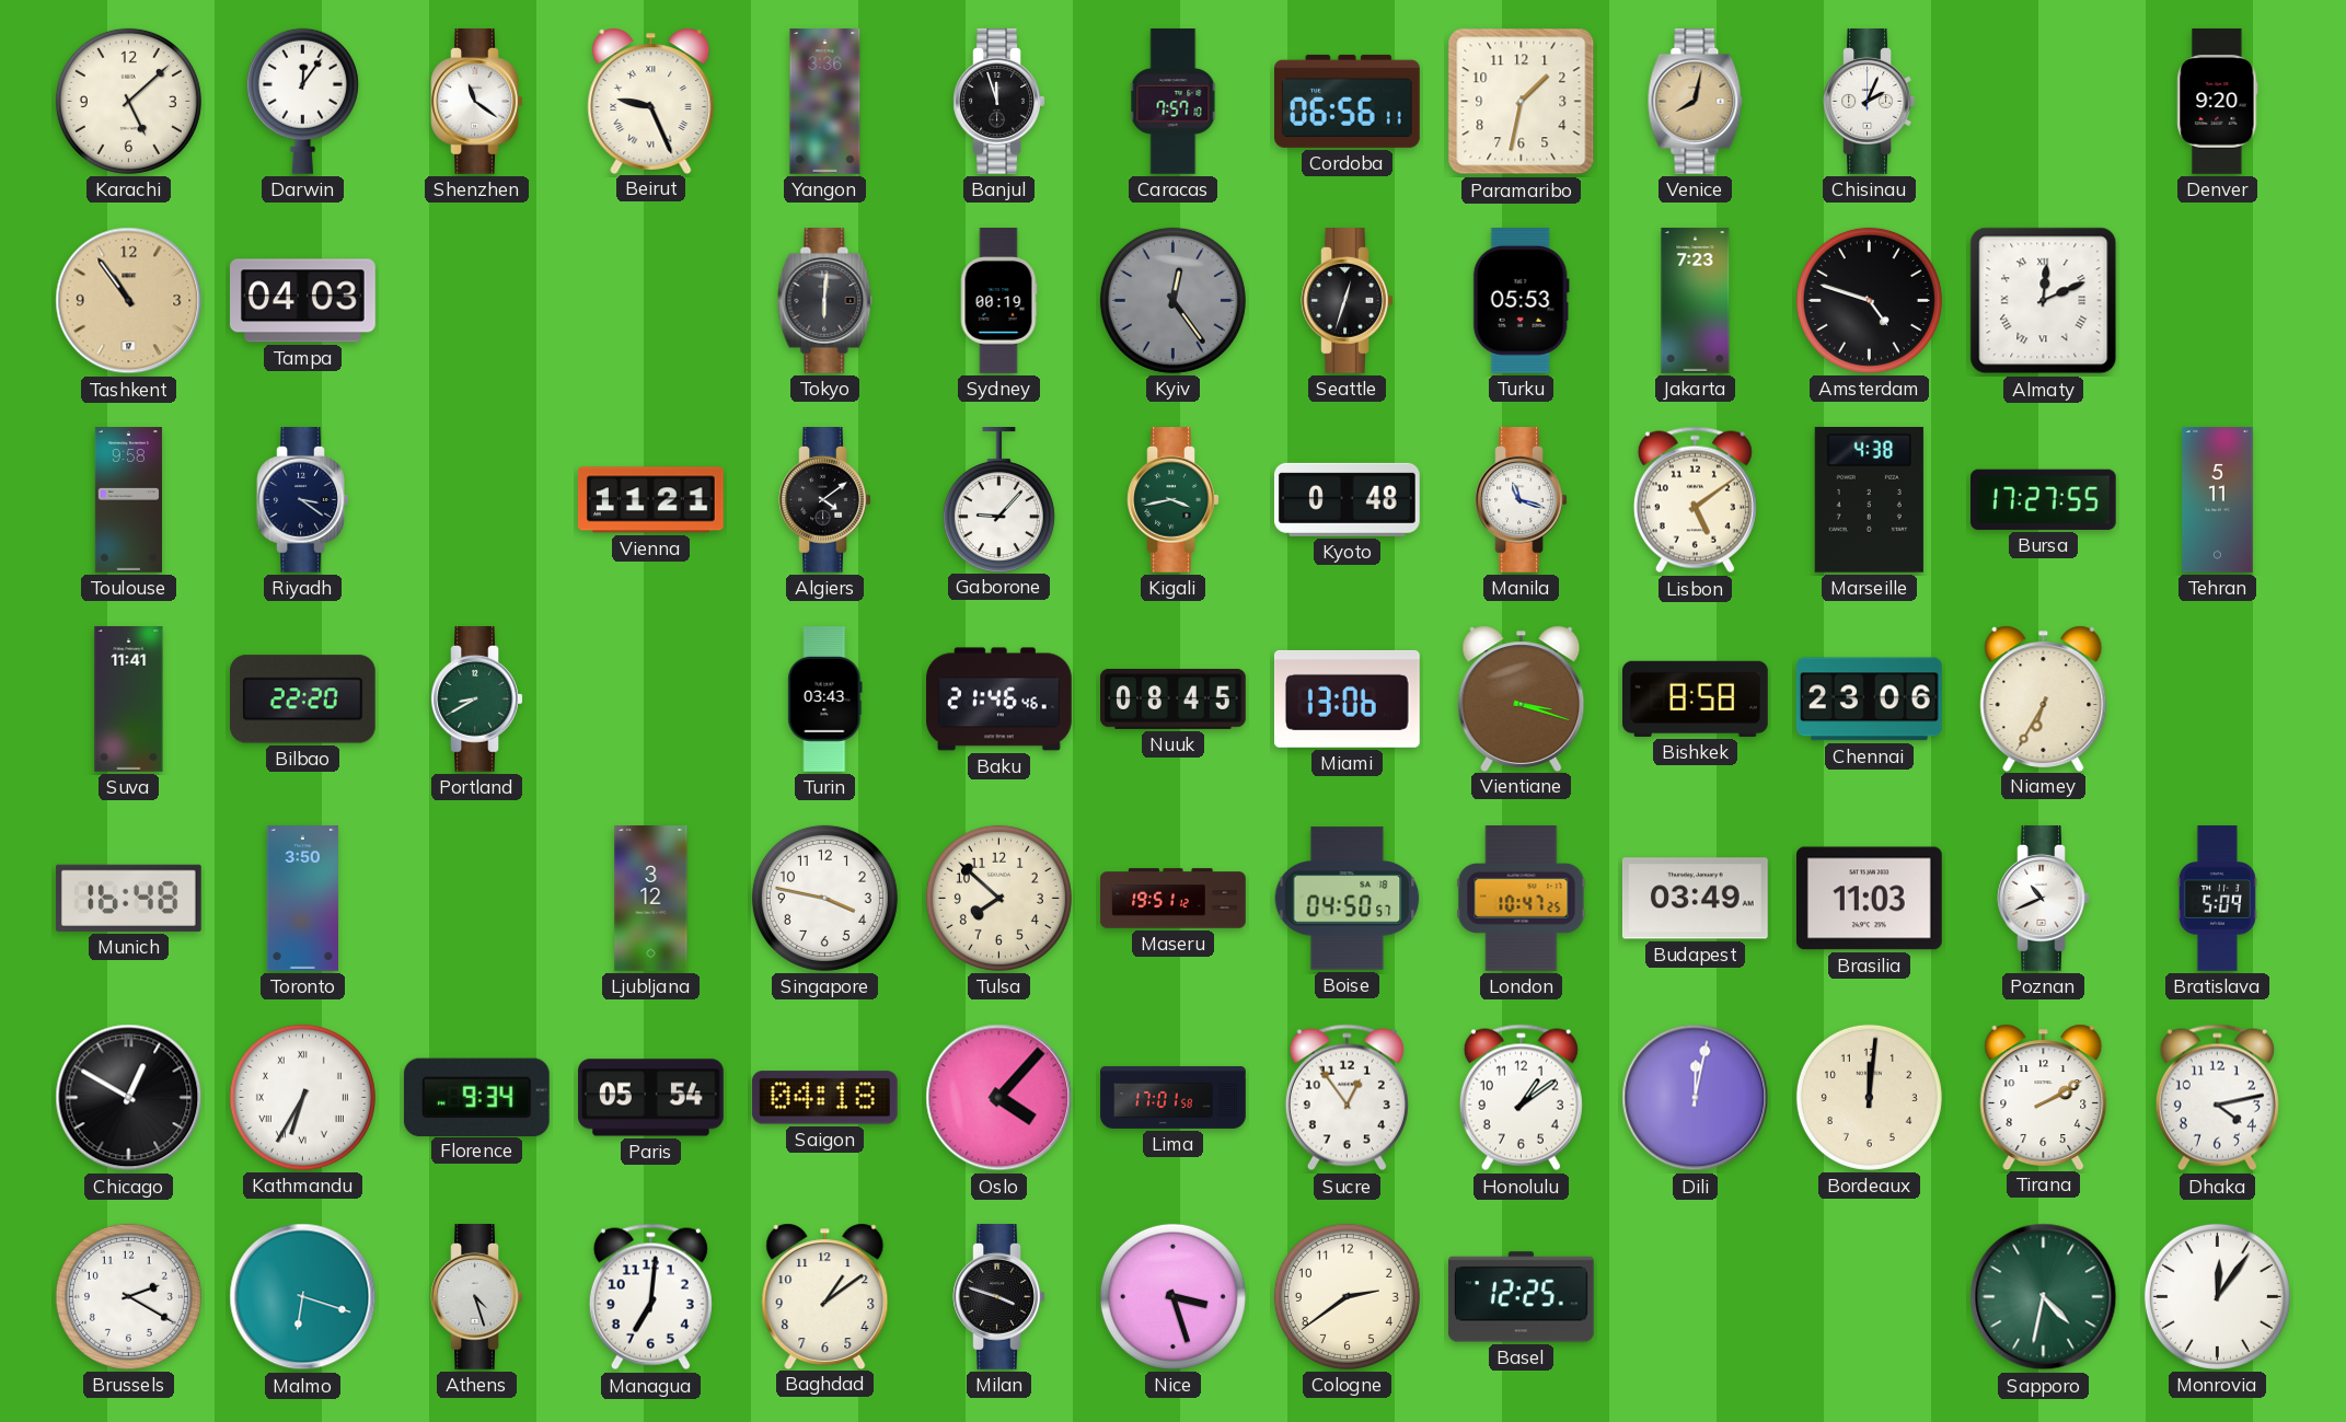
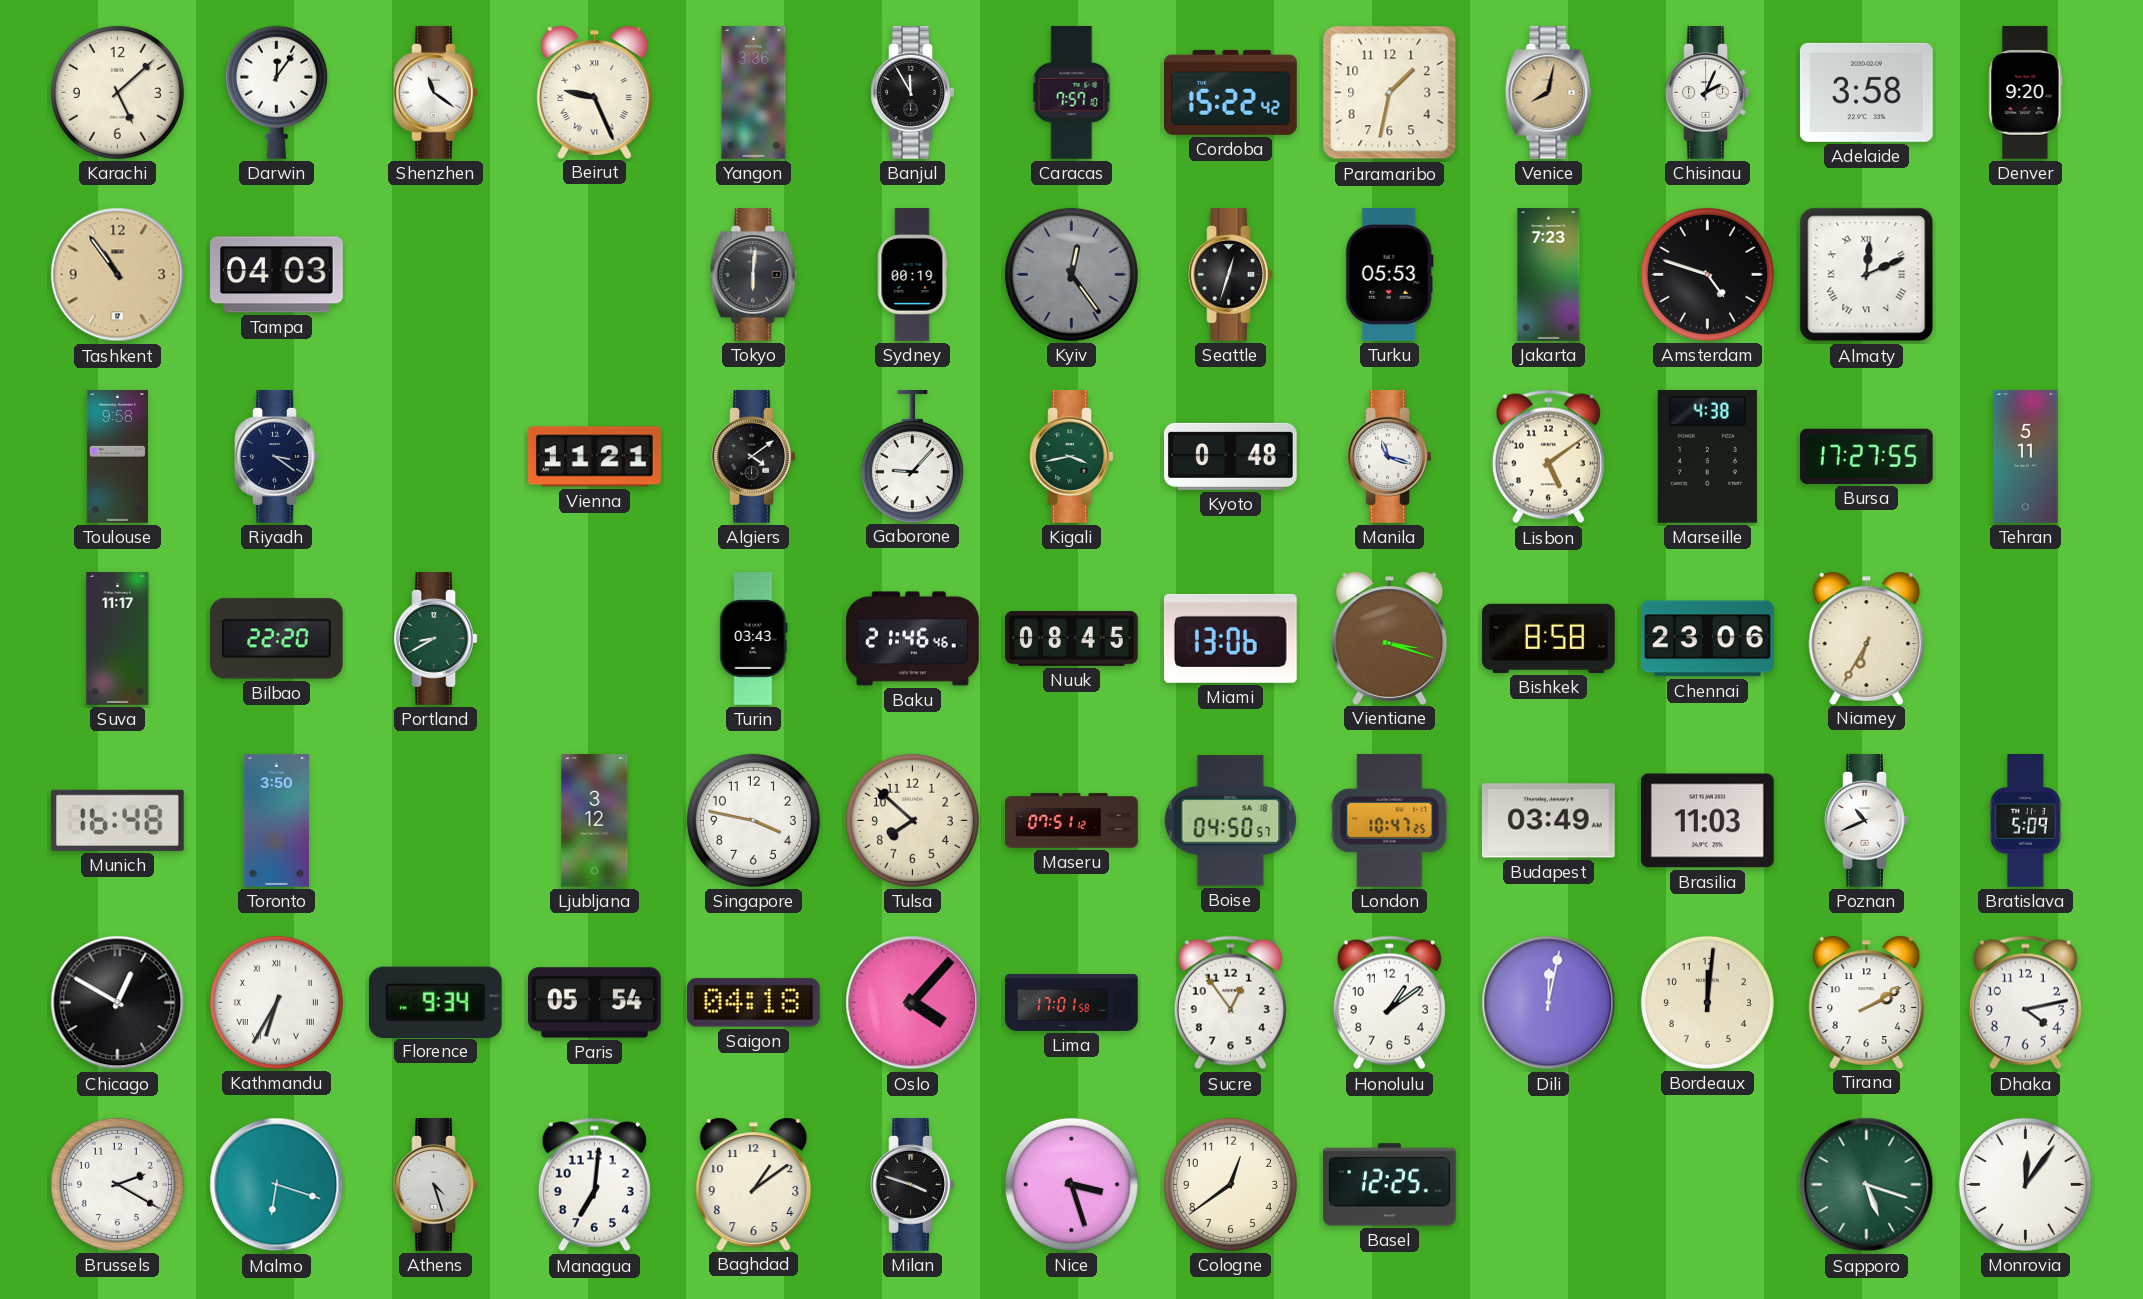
Banjul: 11:57 -> 11:55
Cordoba: 06:56 -> 15:22
Adelaide: none -> 3:58
Suva: 11:41 -> 11:17
Maseru: 19:51 -> 07:51
Cologne: 2:39 -> 12:39
Sapporo: 4:32 -> 5:18
